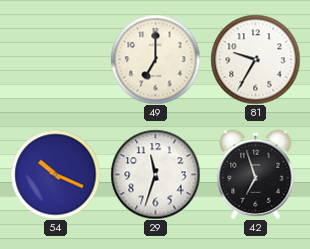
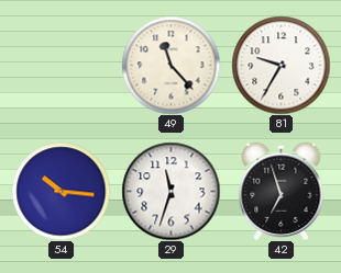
49: 7:00 -> 11:23
54: 10:19 -> 10:16
